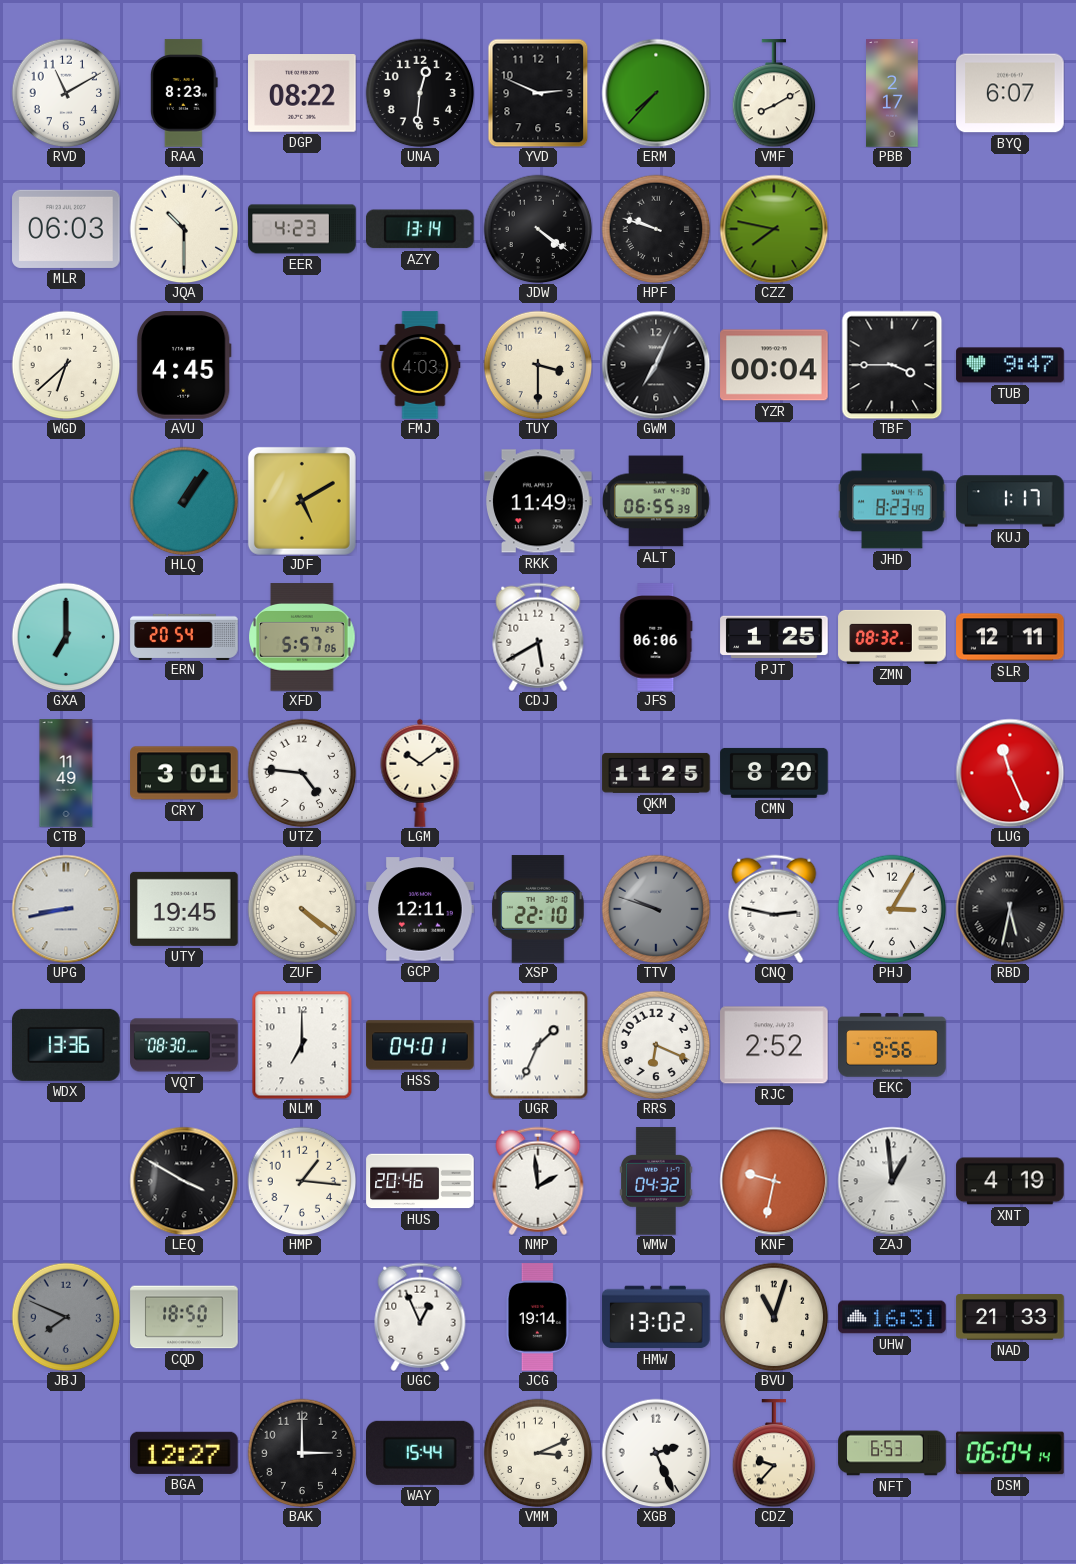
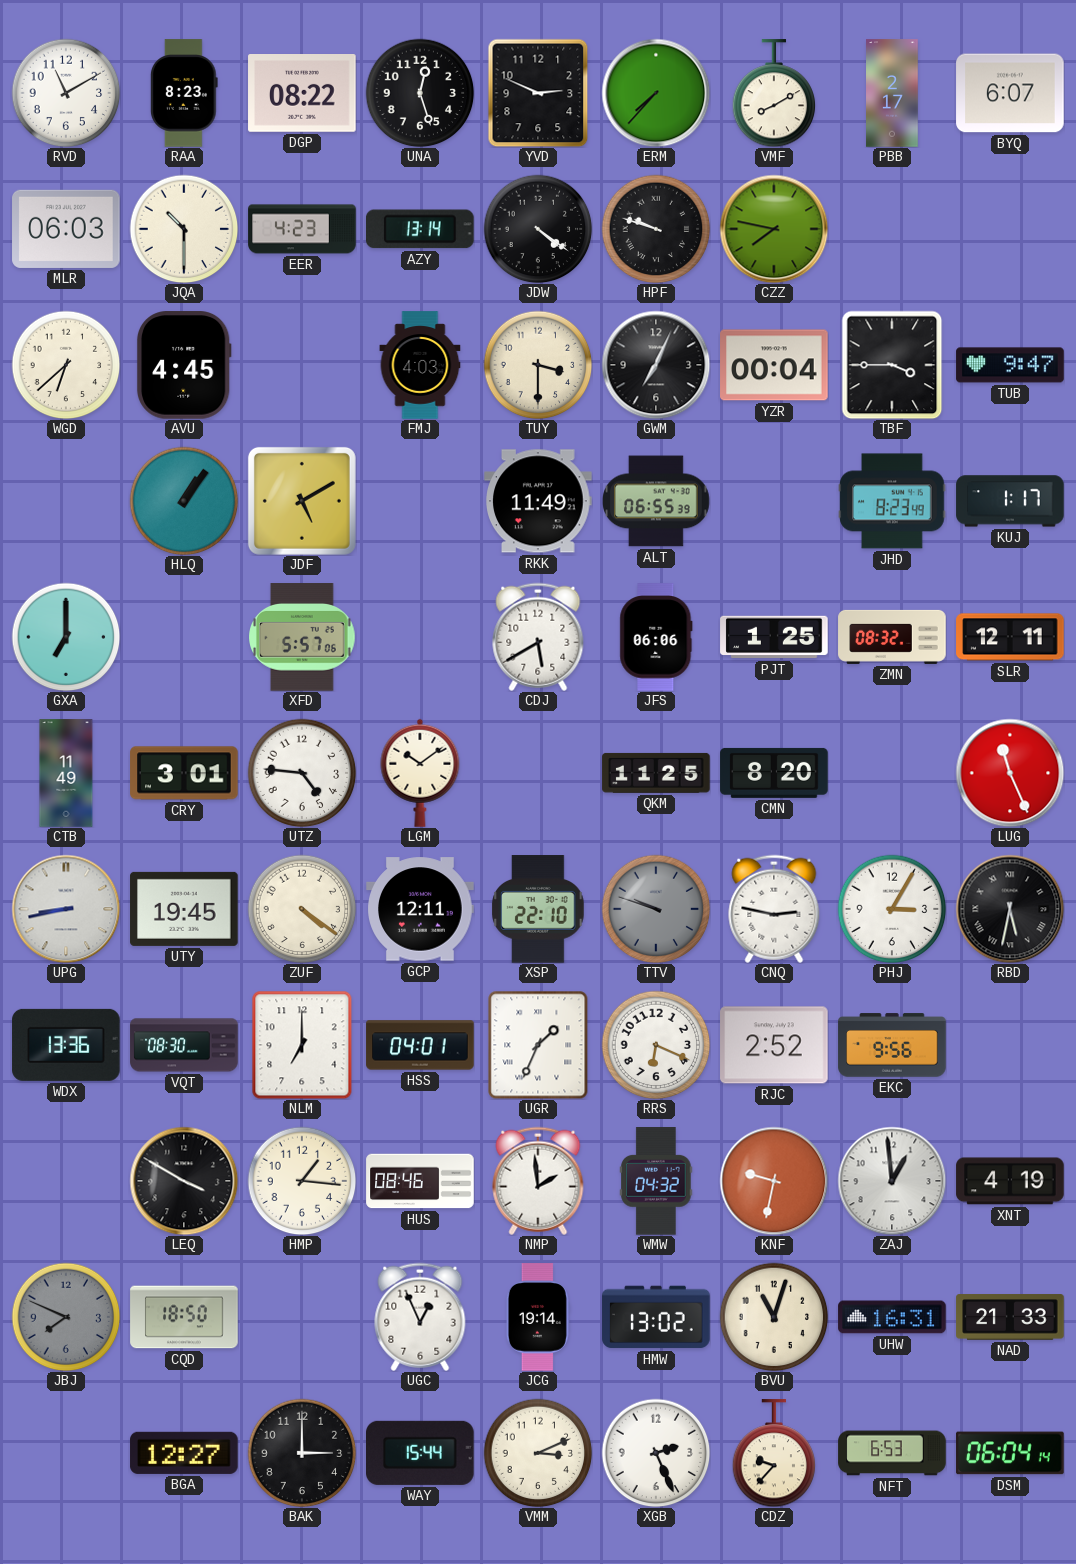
UNA: 12:31 -> 12:27
ERN: 20:54 -> none
HUS: 20:46 -> 08:46
